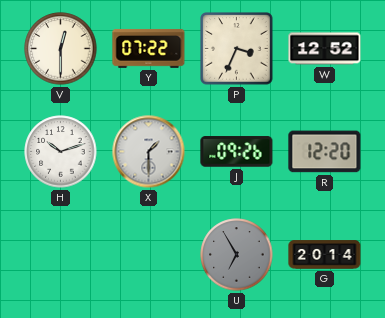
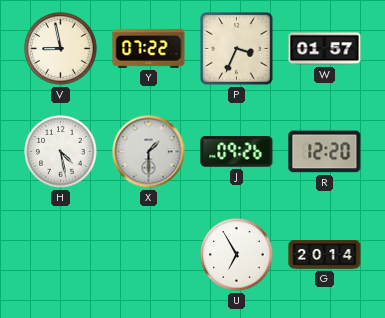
V: 12:30 -> 8:58
W: 12:52 -> 01:57
H: 10:12 -> 4:28
U dial: grey -> white
